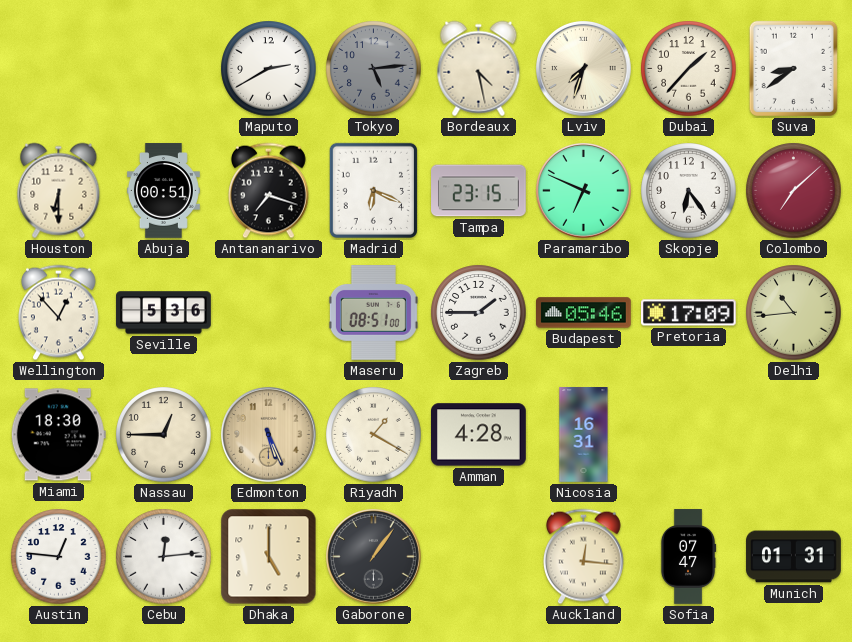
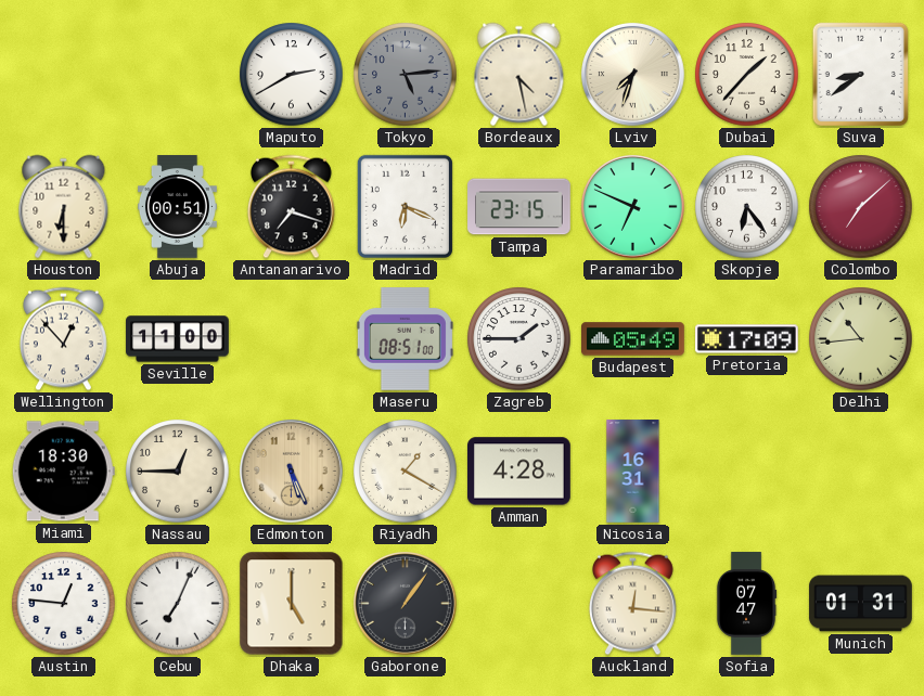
Seville: 5:36 -> 11:00
Budapest: 05:46 -> 05:49
Cebu: 12:14 -> 7:04
